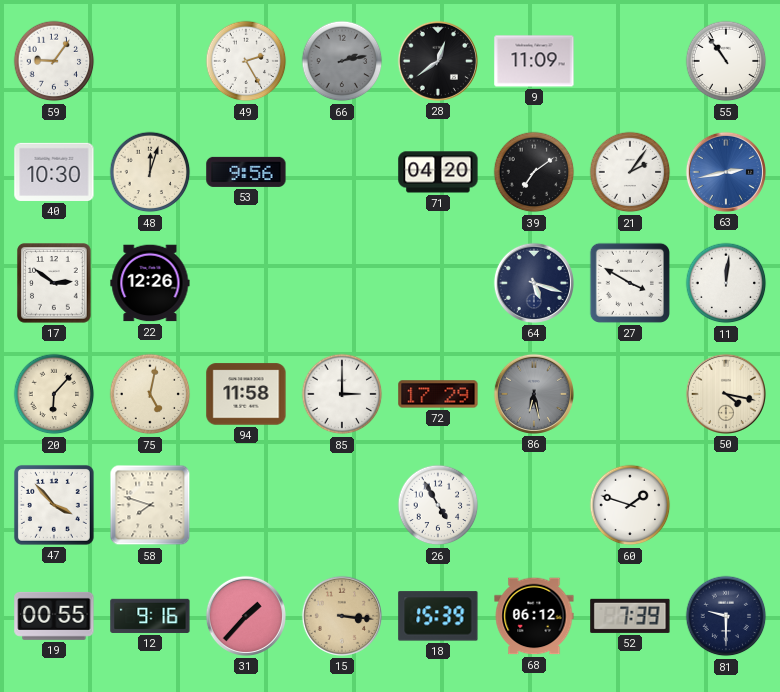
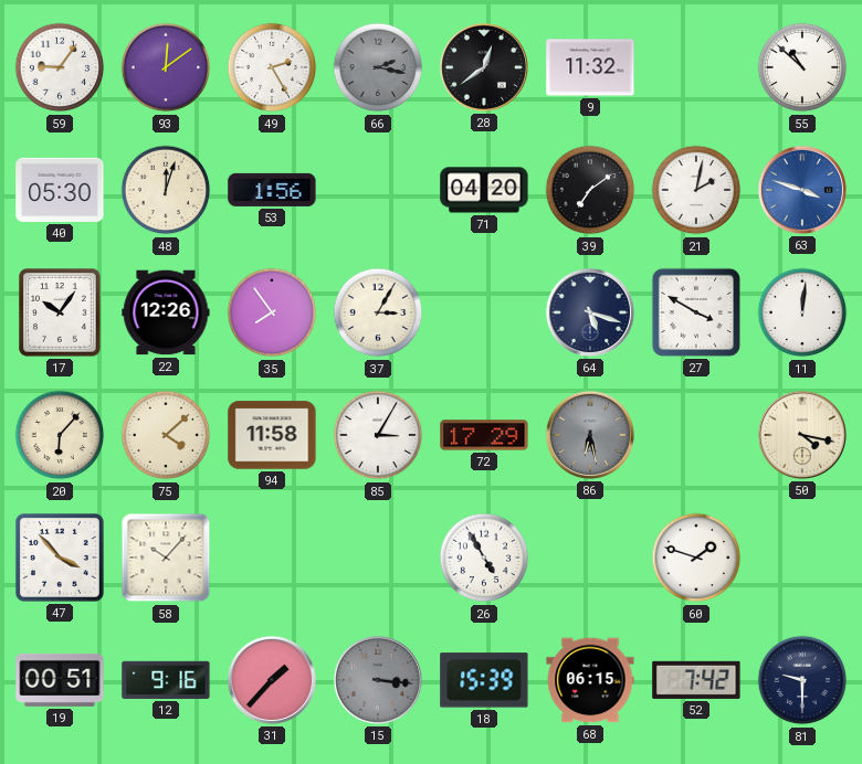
93: none -> 12:09
66: 2:13 -> 2:17
9: 11:09 -> 11:32
55: 10:54 -> 10:52
40: 10:30 -> 05:30
53: 9:56 -> 1:56
21: 2:06 -> 2:02
63: 2:43 -> 3:48
17: 2:51 -> 10:06
35: none -> 7:54
37: none -> 3:05
75: 5:02 -> 4:08
85: 3:00 -> 3:05
58: 7:48 -> 10:07
19: 00:55 -> 00:51
15 dial: champagne -> grey
68: 06:12 -> 06:15
52: 7:39 -> 7:42
